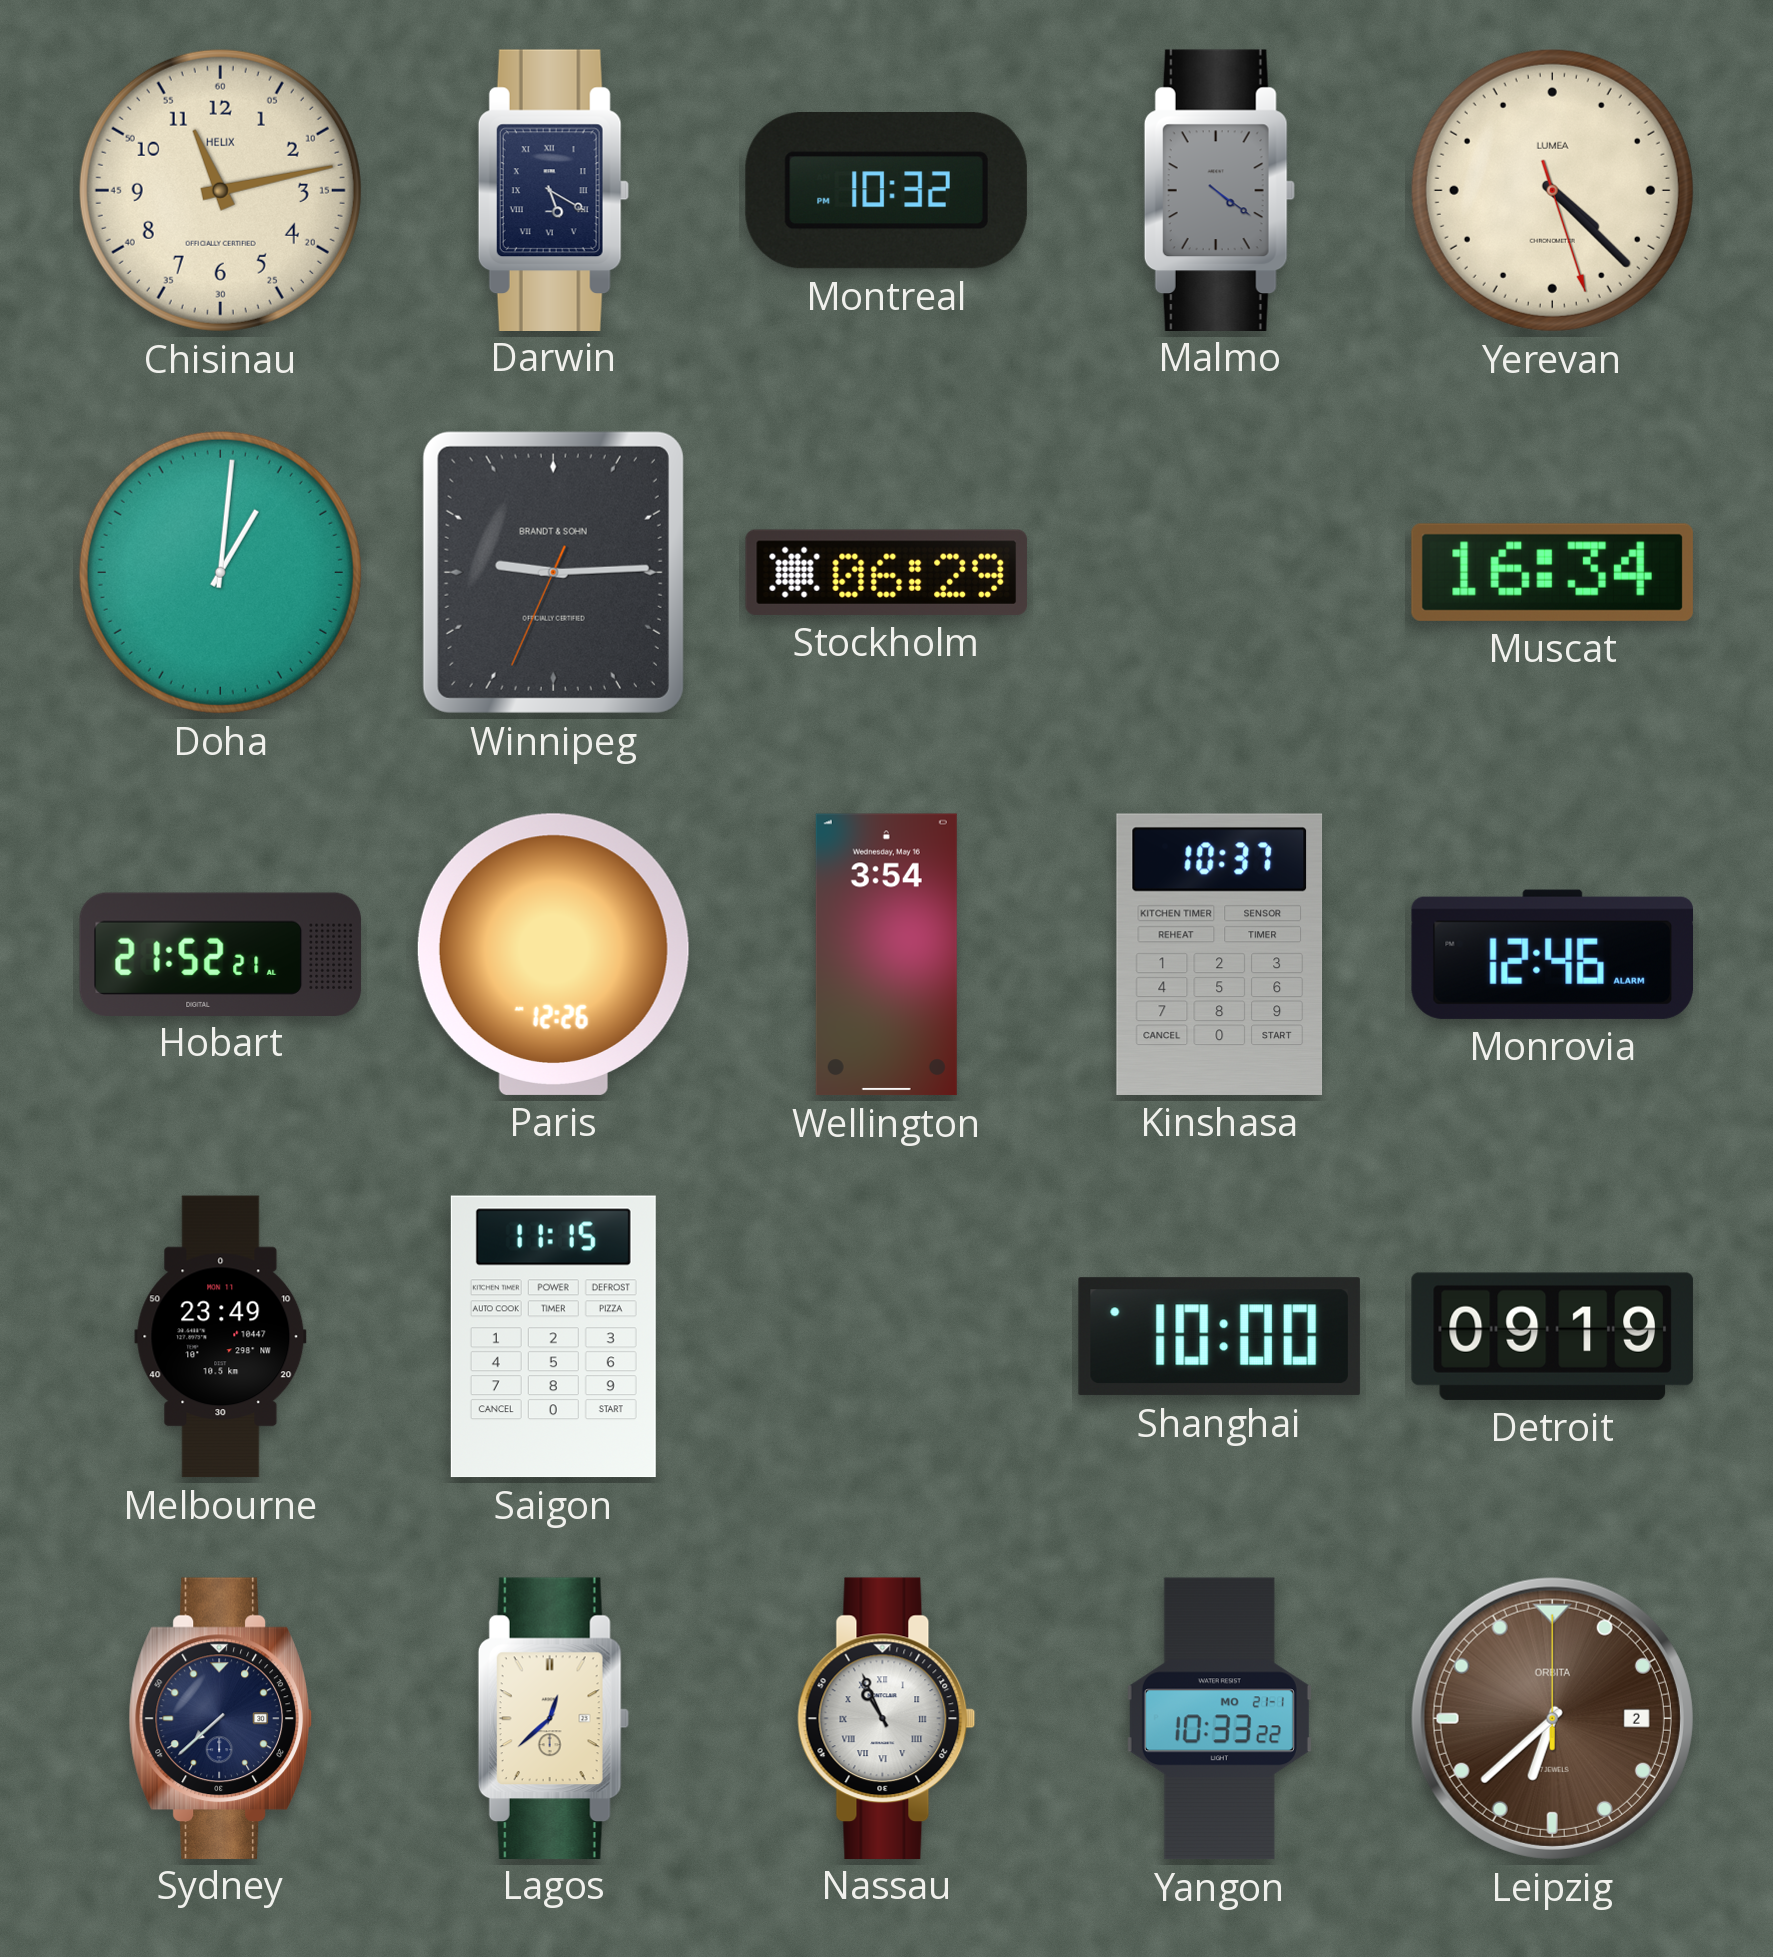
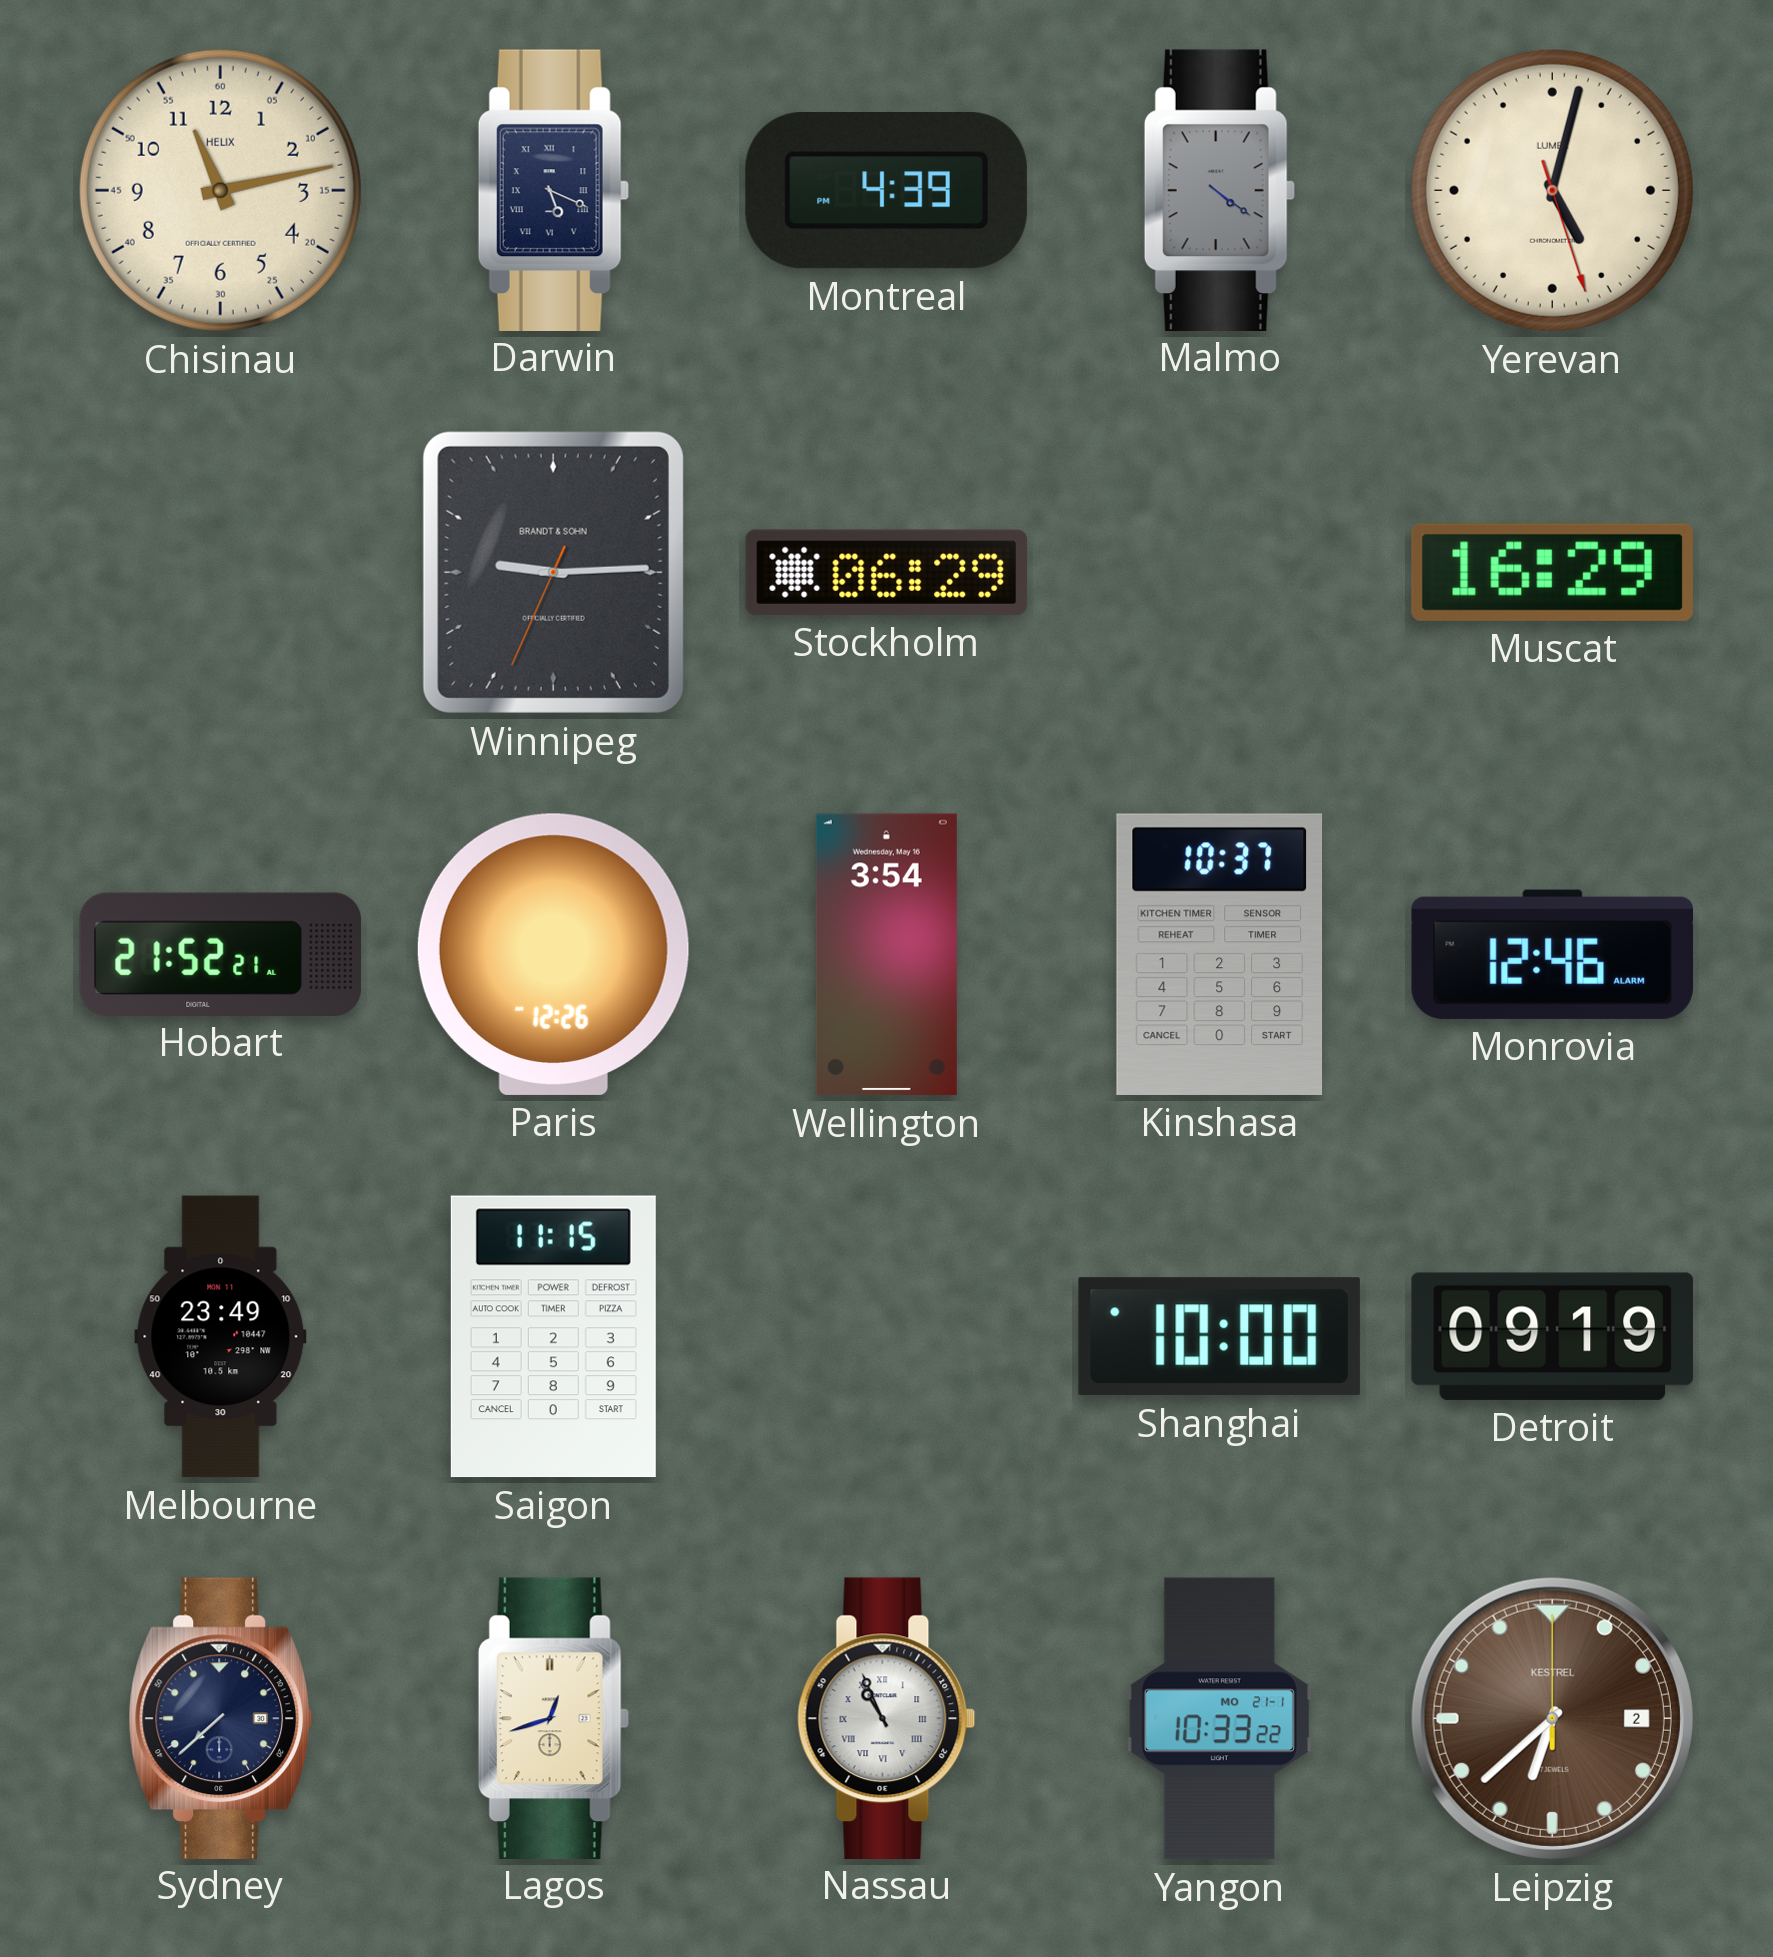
Darwin: 5:20 -> 5:19
Montreal: 10:32 -> 4:39
Yerevan: 4:22 -> 5:02
Doha: 1:01 -> none
Muscat: 16:34 -> 16:29
Lagos: 12:38 -> 12:42
Leipzig brand: ORBITA -> KESTREL
